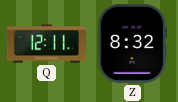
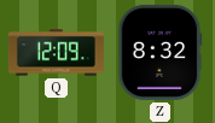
Q: 12:11 -> 12:09
